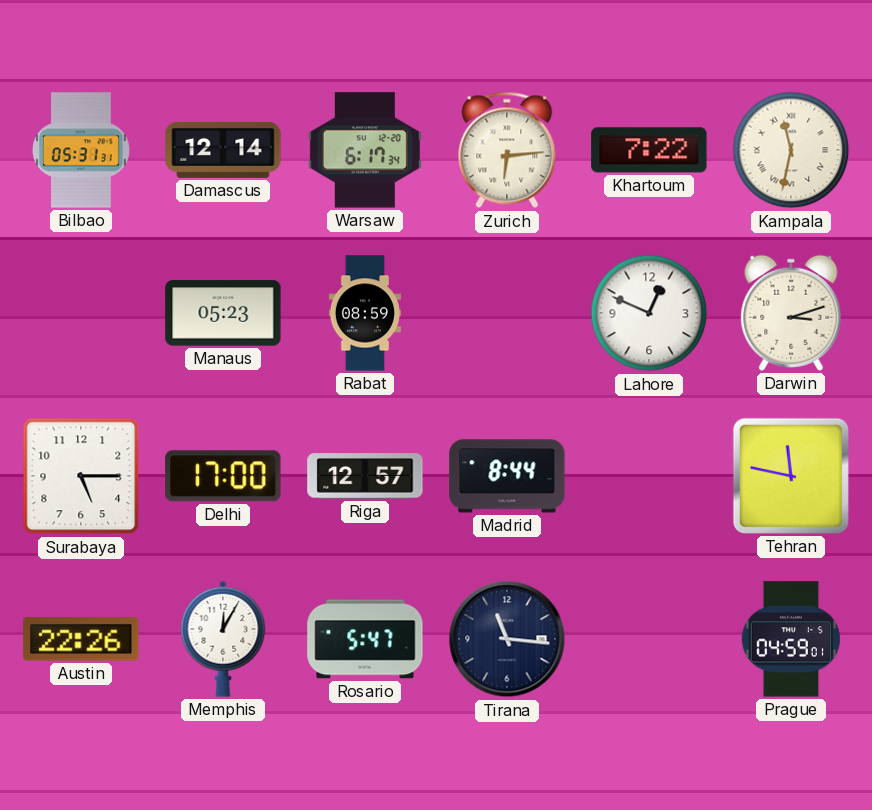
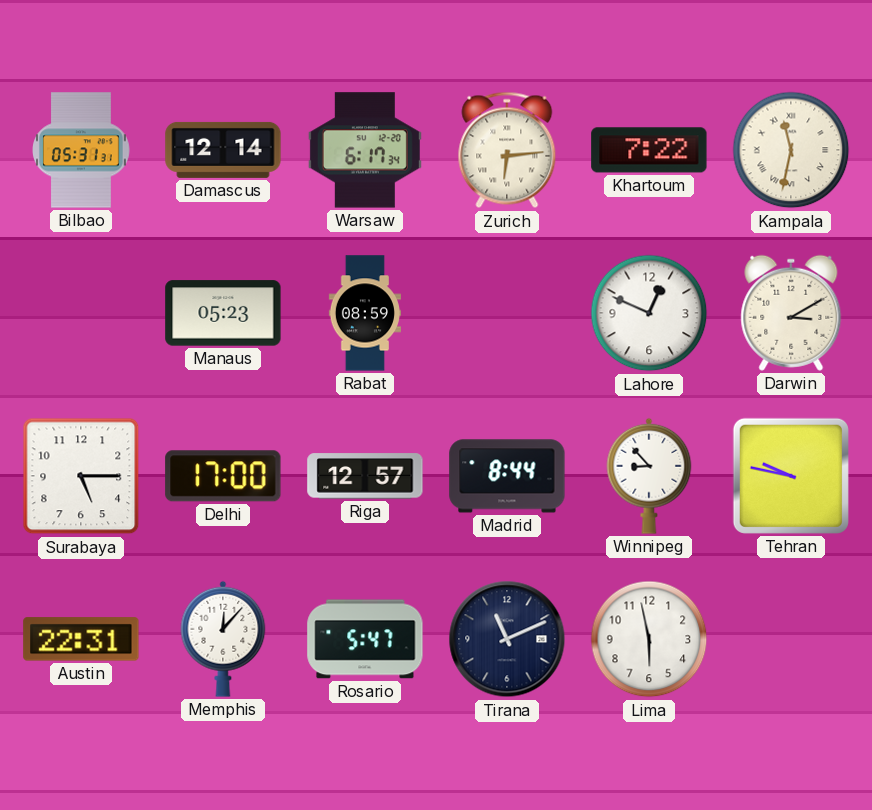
Darwin: 3:12 -> 3:10
Winnipeg: none -> 8:53
Tehran: 11:47 -> 9:47
Austin: 22:26 -> 22:31
Memphis: 12:05 -> 12:07
Tirana: 11:16 -> 11:11
Lima: none -> 5:58
Prague: 04:59 -> none
